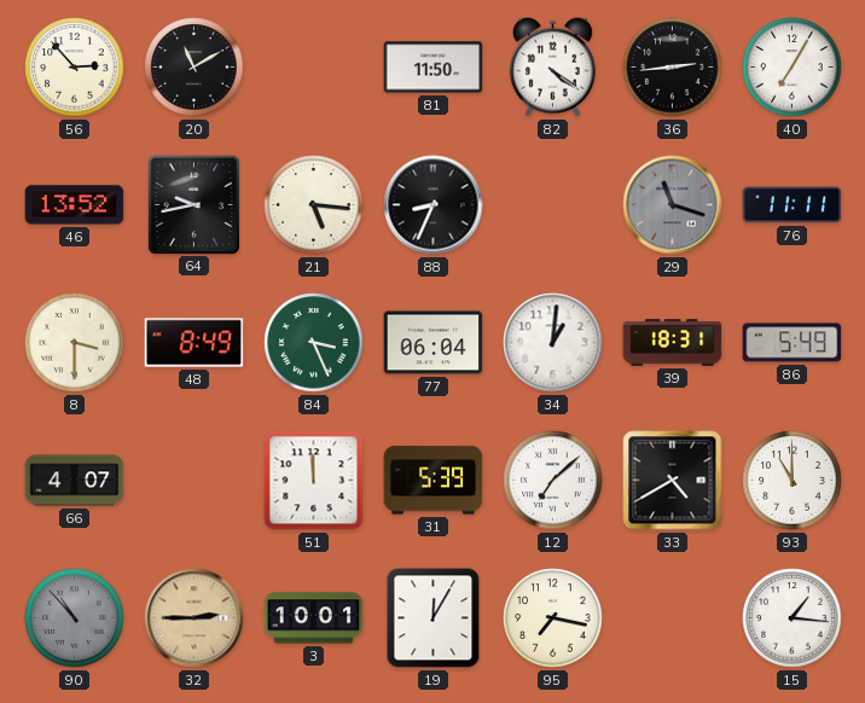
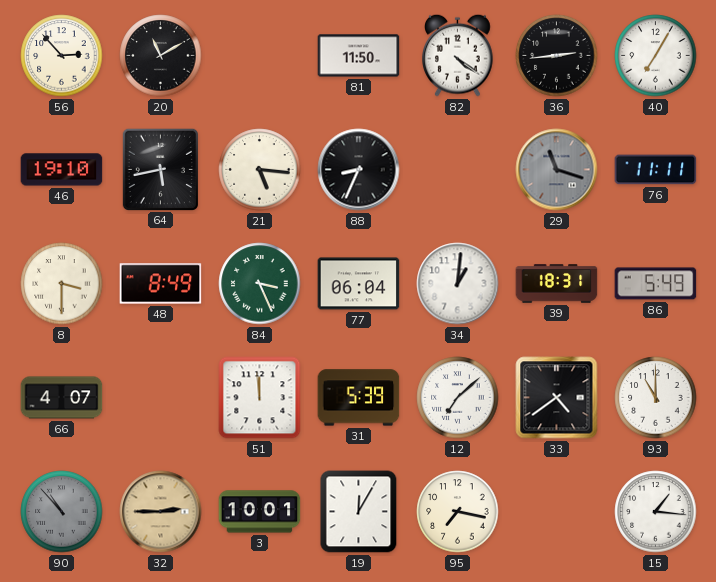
46: 13:52 -> 19:10
64: 9:43 -> 5:43
33: 4:40 -> 4:39
